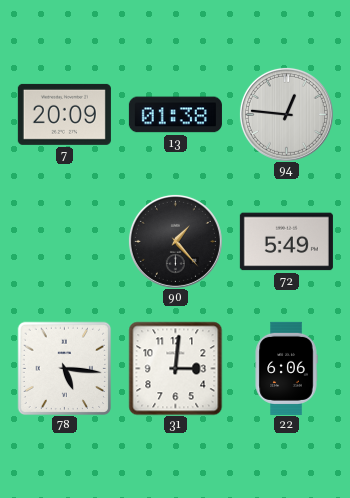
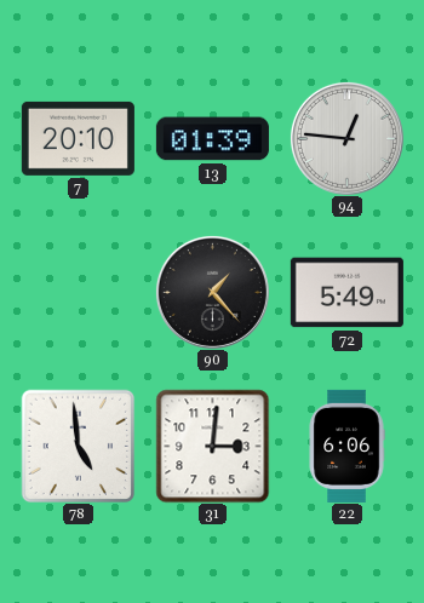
7: 20:09 -> 20:10
13: 01:38 -> 01:39
78: 5:16 -> 4:59
